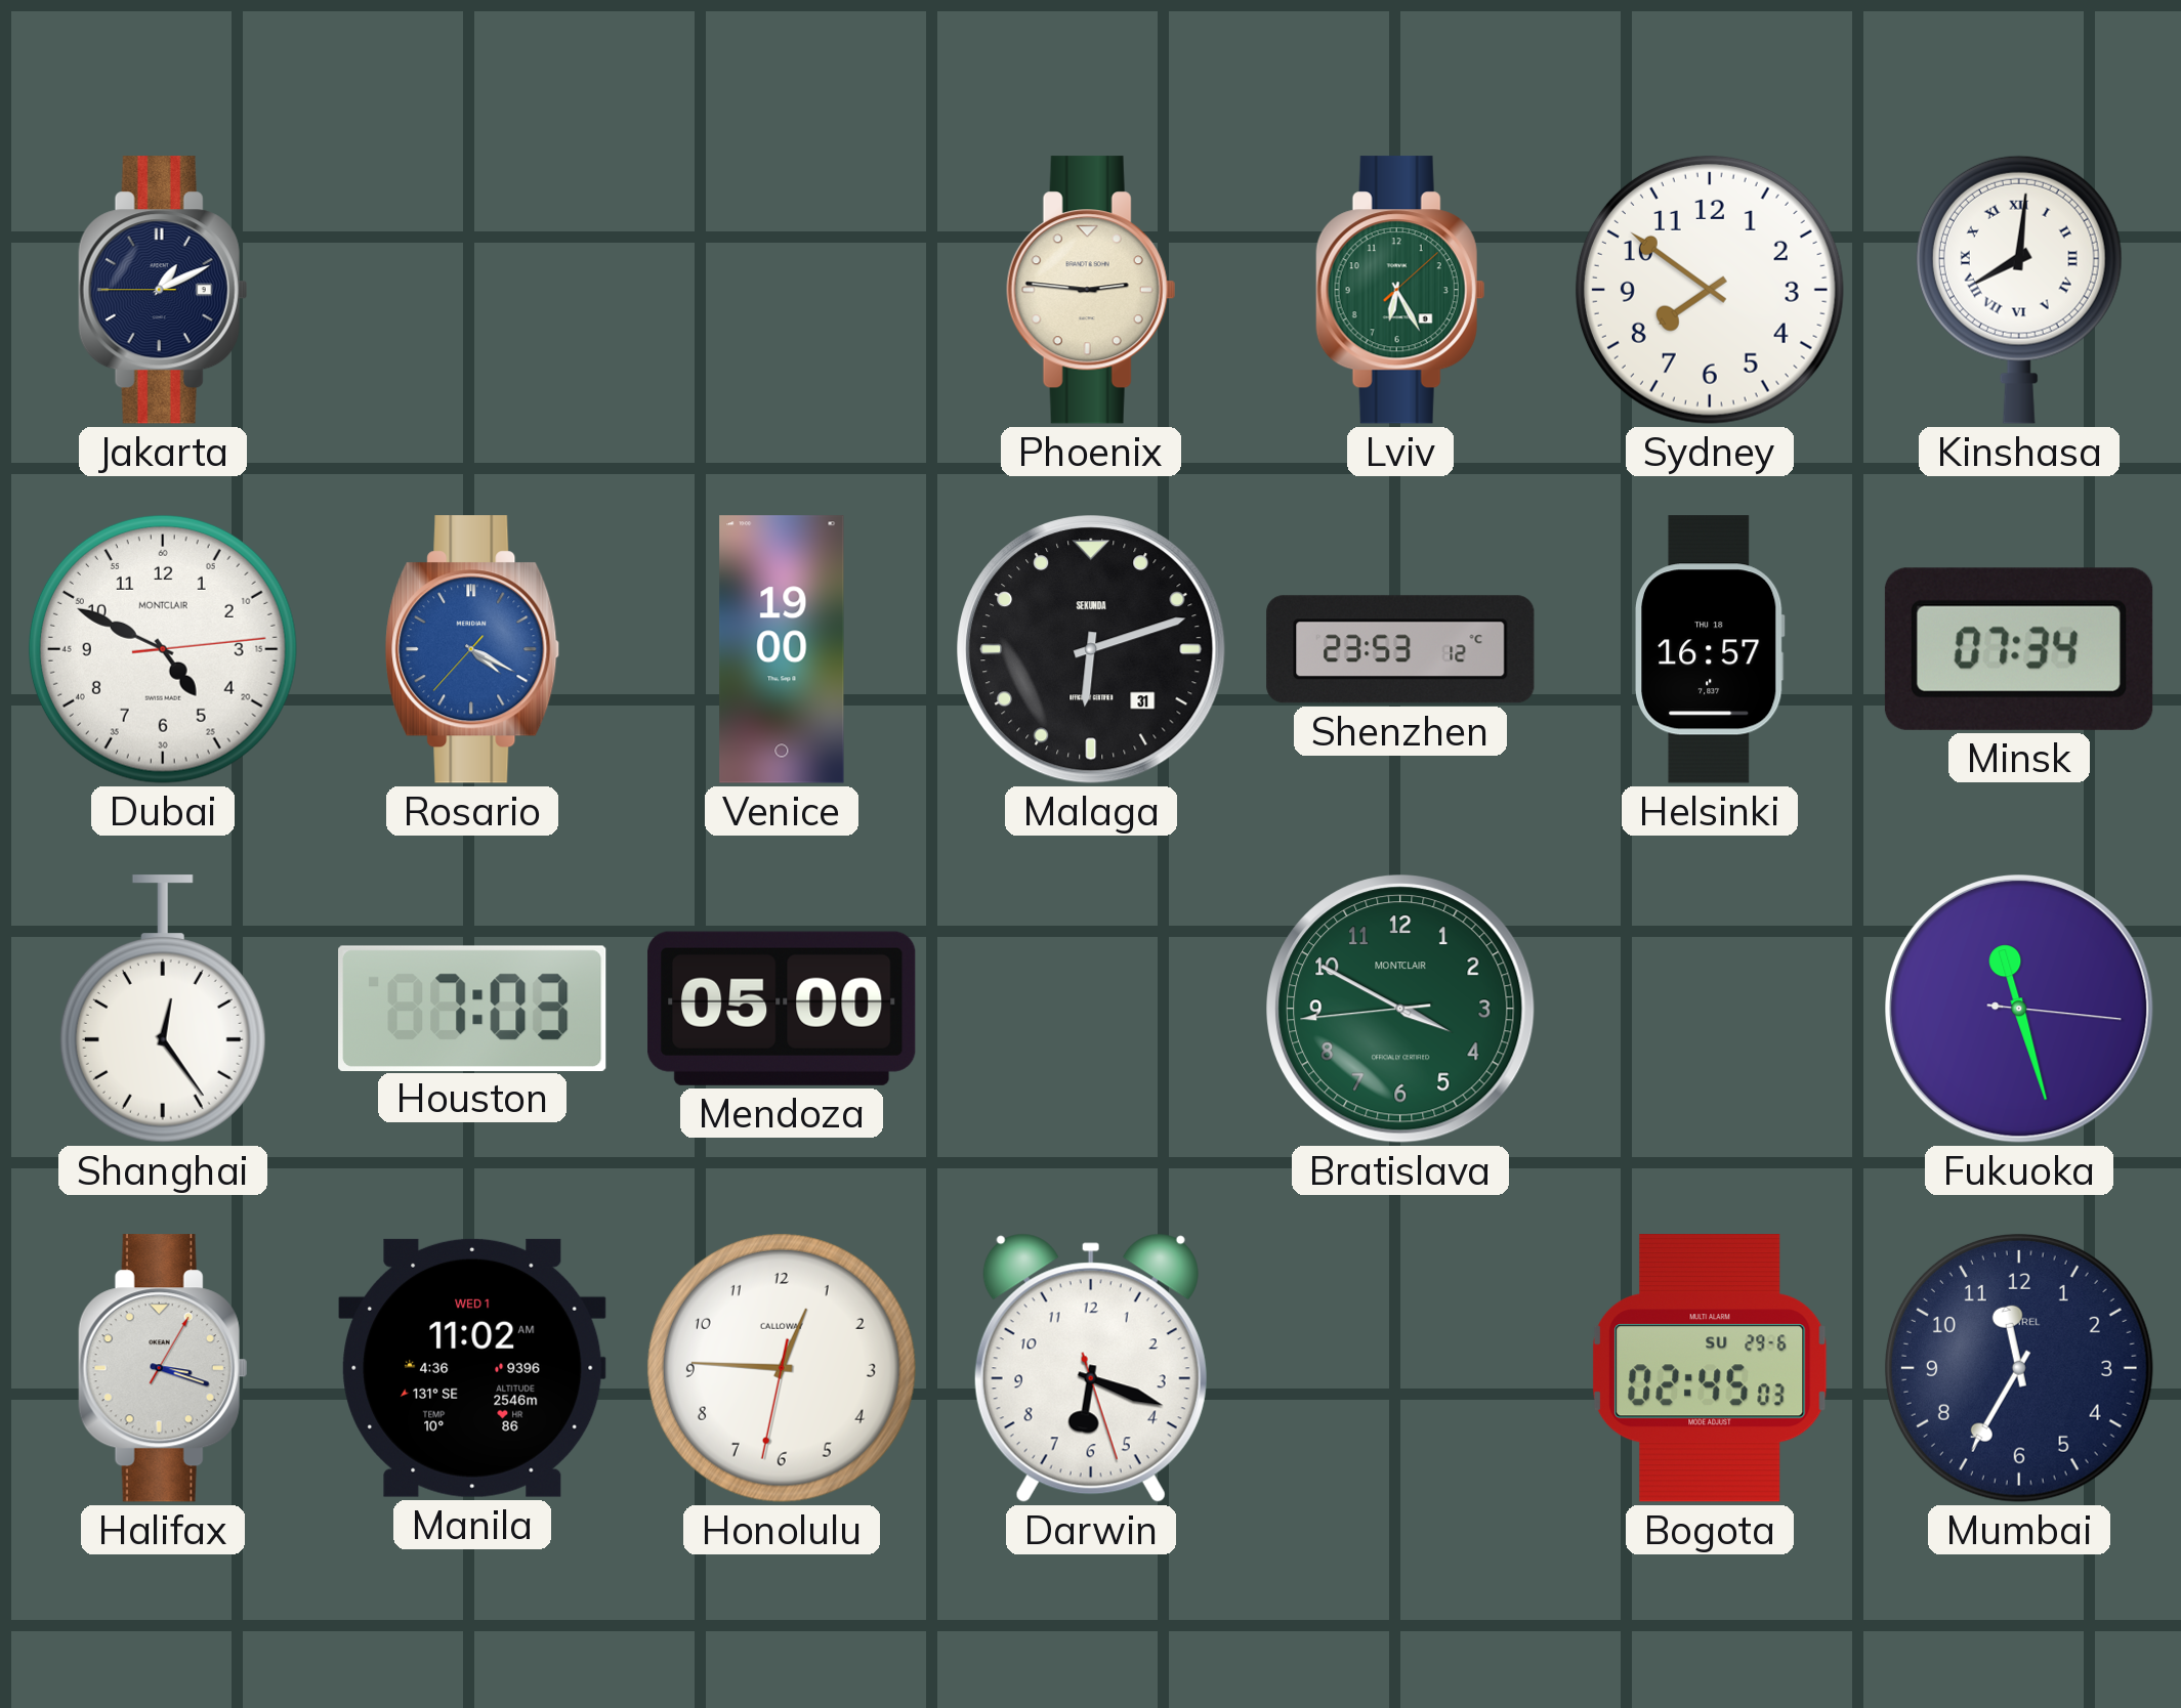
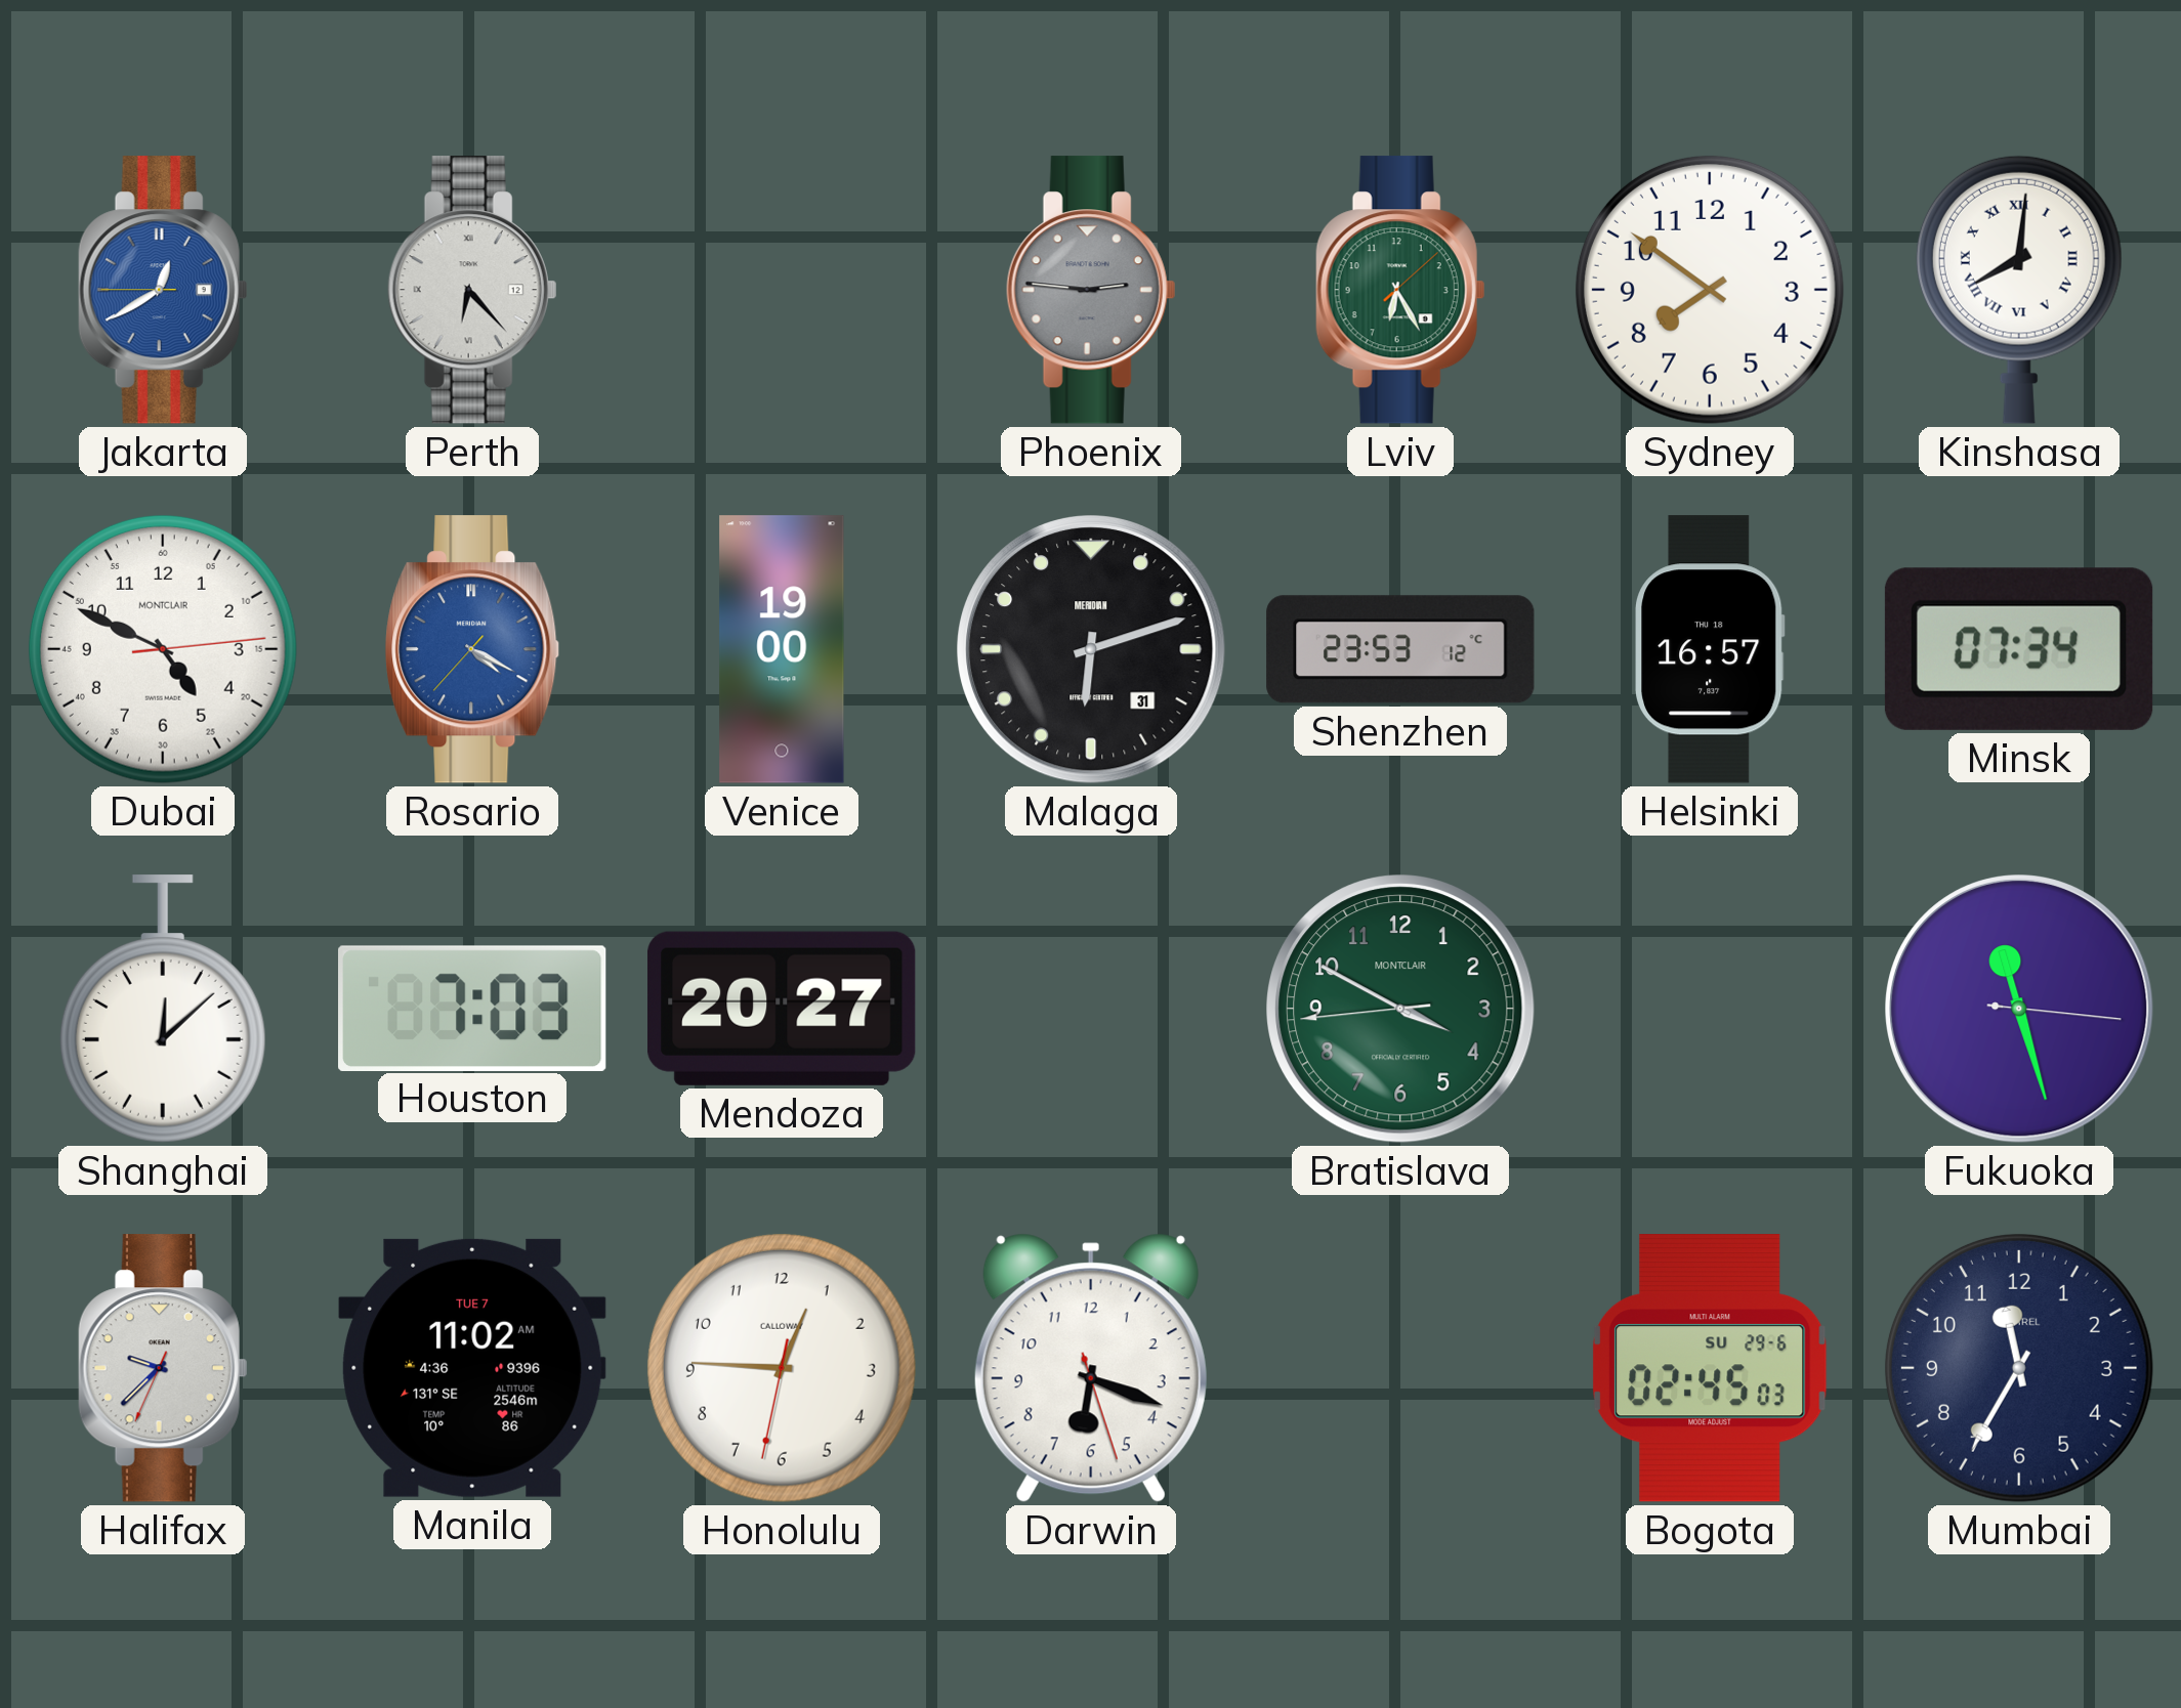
Jakarta: 1:10 -> 12:39
Jakarta dial: navy -> blue
Perth: none -> 6:23
Phoenix dial: cream -> grey
Malaga brand: SEKUNDA -> MERIDIAN
Shanghai: 12:24 -> 12:08
Mendoza: 05:00 -> 20:27
Halifax: 3:18 -> 9:37
Manila date: WED 1 -> TUE 7
